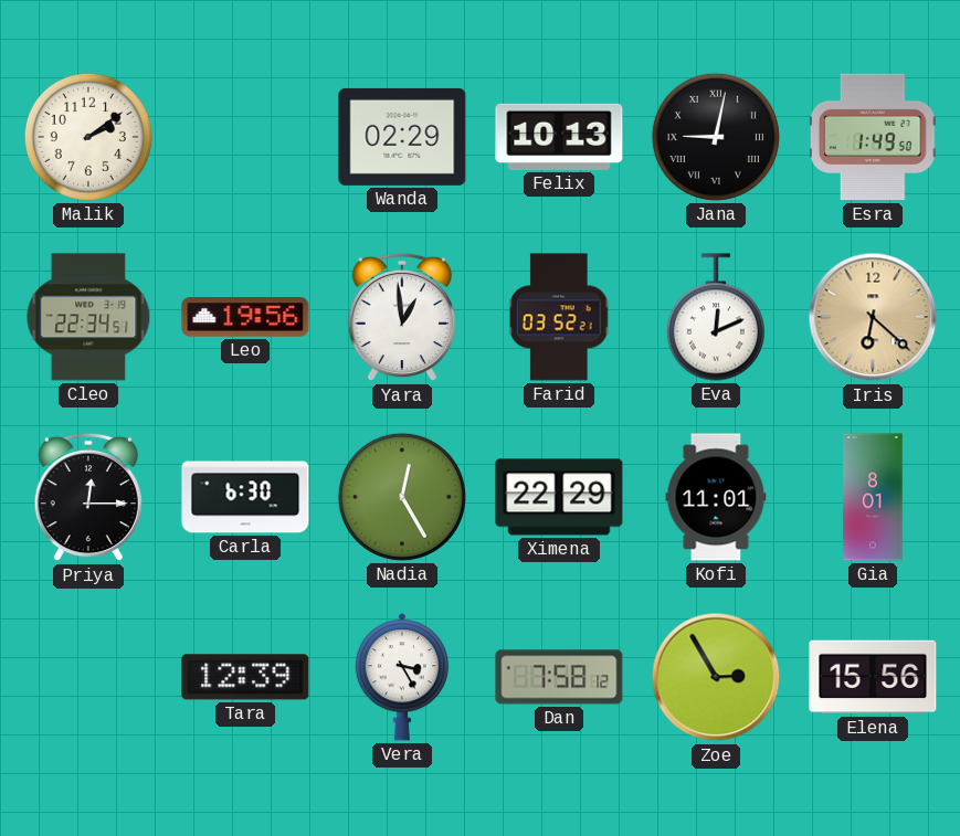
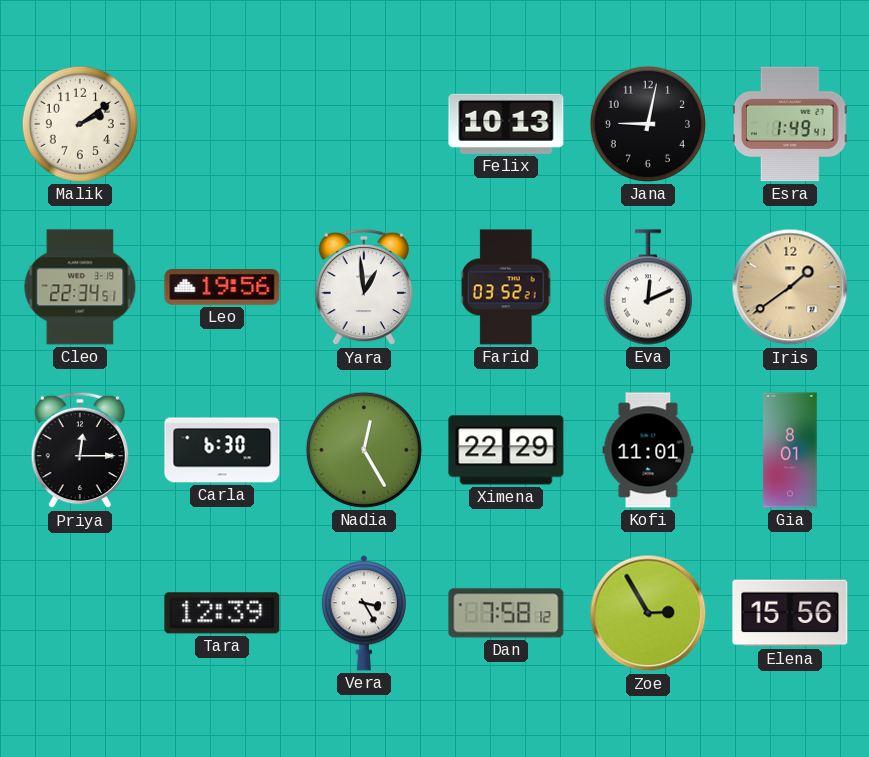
Wanda: 02:29 -> none
Jana numerals: Roman -> Arabic
Esra: 1:49:50 -> 1:49:41
Iris: 6:22 -> 1:39
